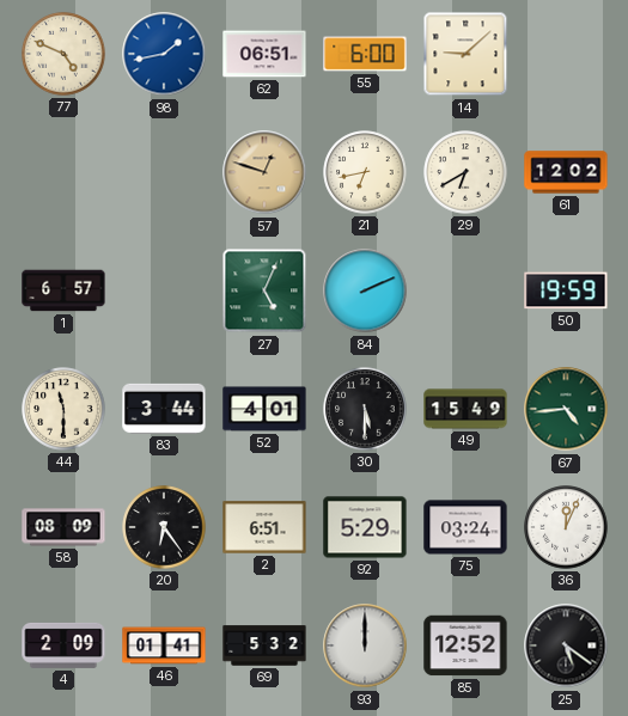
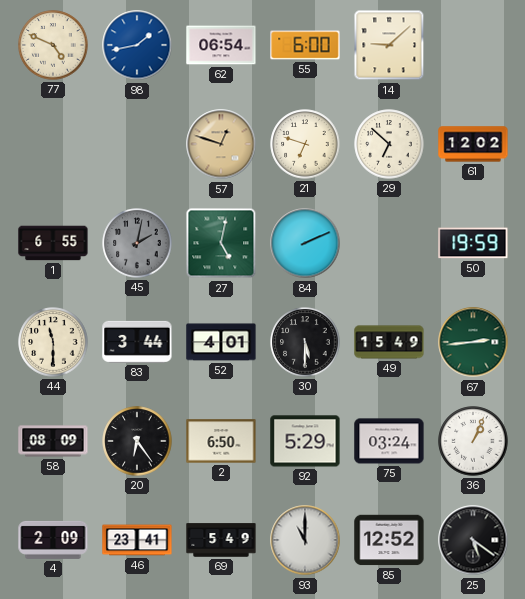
62: 06:51 -> 06:54
21: 6:43 -> 6:48
29: 6:40 -> 6:52
1: 6:57 -> 6:55
45: none -> 2:02
27: 5:04 -> 5:02
67: 4:44 -> 2:44
2: 6:51 -> 6:50
36: 12:04 -> 1:04
46: 01:41 -> 23:41
69: 5:32 -> 5:49
93: 12:00 -> 11:00
